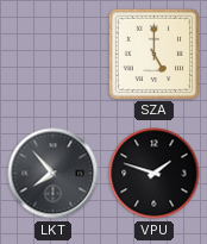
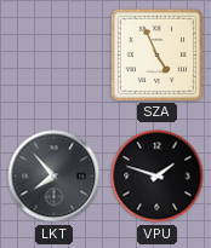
SZA: 5:00 -> 4:56
